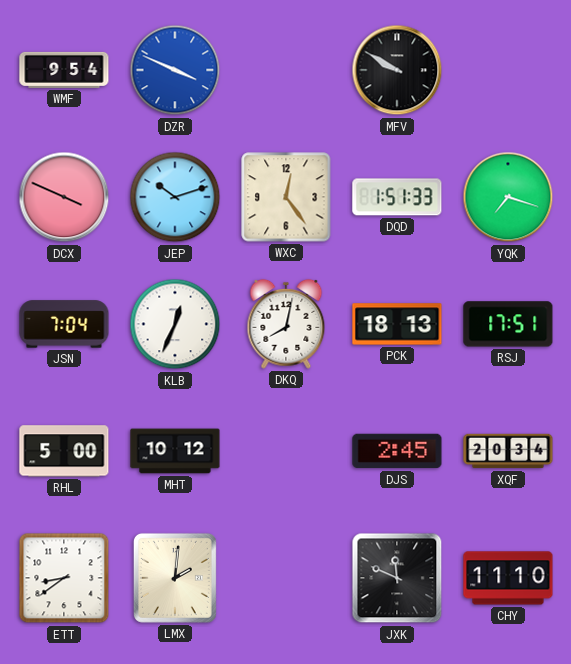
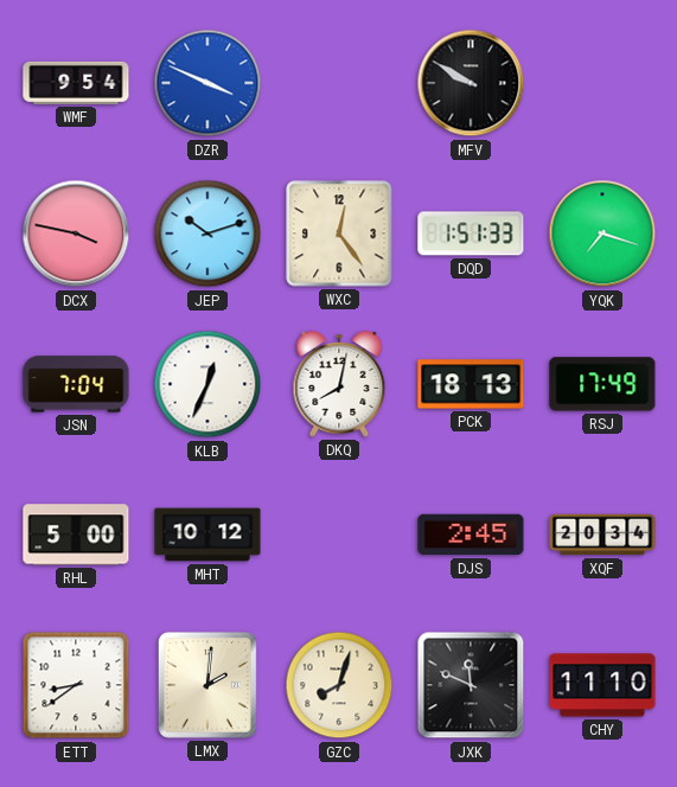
DCX: 3:49 -> 3:47
RSJ: 17:51 -> 17:49
GZC: none -> 8:03
